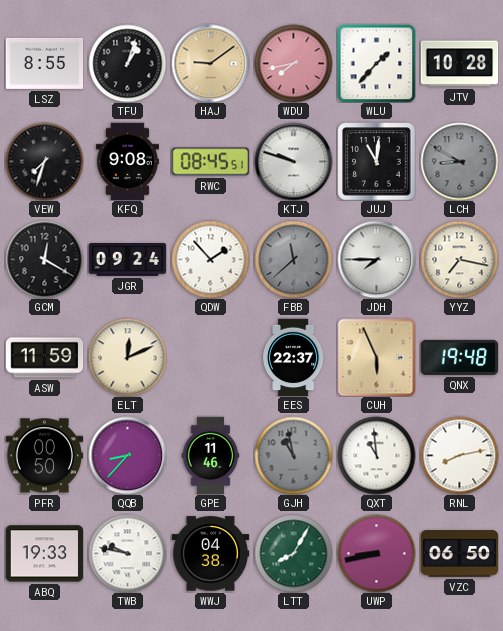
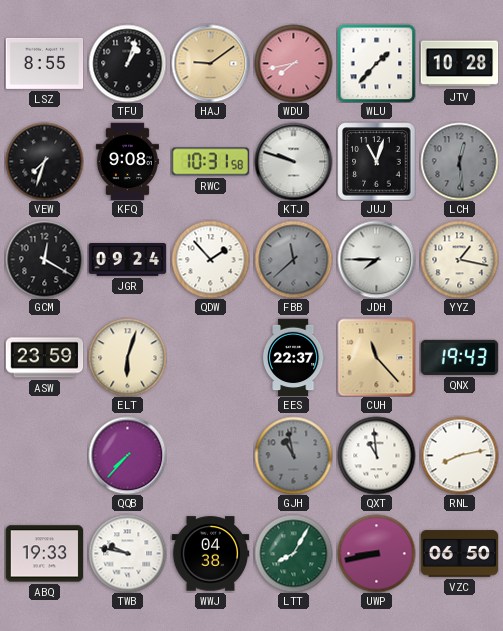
RWC: 08:45 -> 10:31
JUJ: 11:01 -> 11:03
LCH: 8:50 -> 12:29
YYZ: 7:17 -> 1:17
ASW: 11:59 -> 23:59
ELT: 12:11 -> 6:03
CUH: 5:56 -> 11:23
QNX: 19:48 -> 19:43
PFR: 00:50 -> none
QQB: 8:37 -> 7:37
GPE: 11:46 -> none
